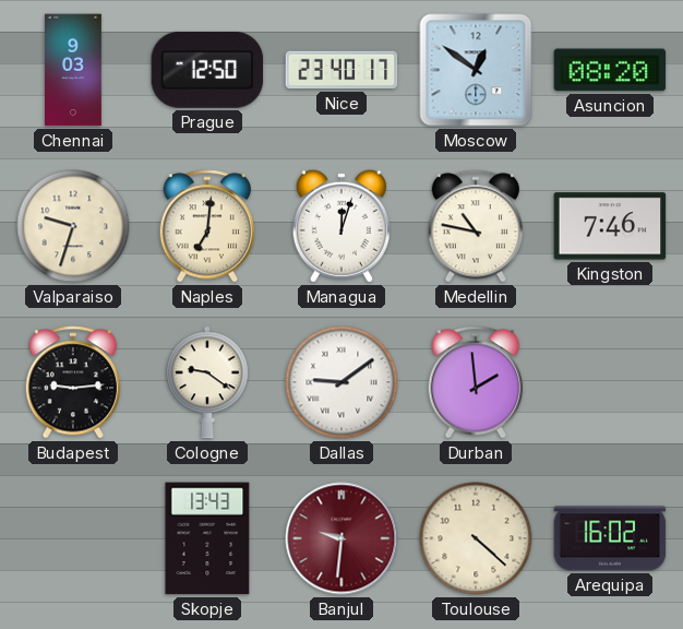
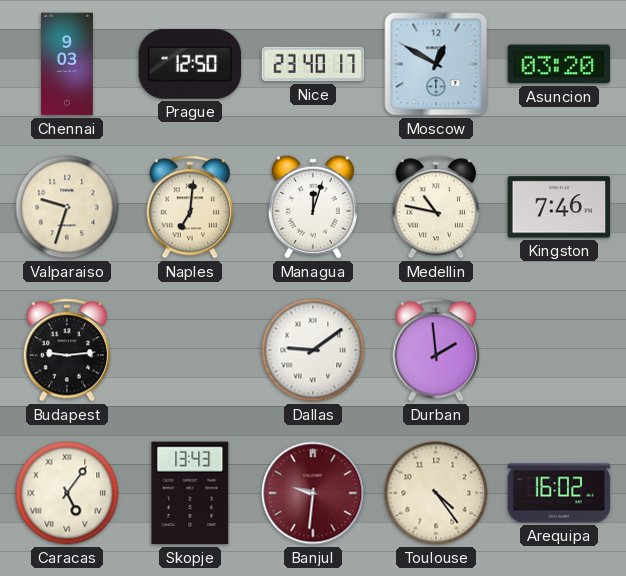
Moscow: 12:51 -> 12:50
Asuncion: 08:20 -> 03:20
Cologne: 9:21 -> none
Caracas: none -> 5:06
Toulouse: 4:22 -> 4:24
